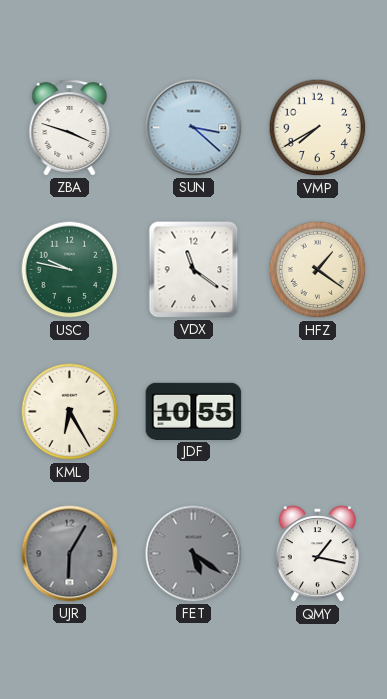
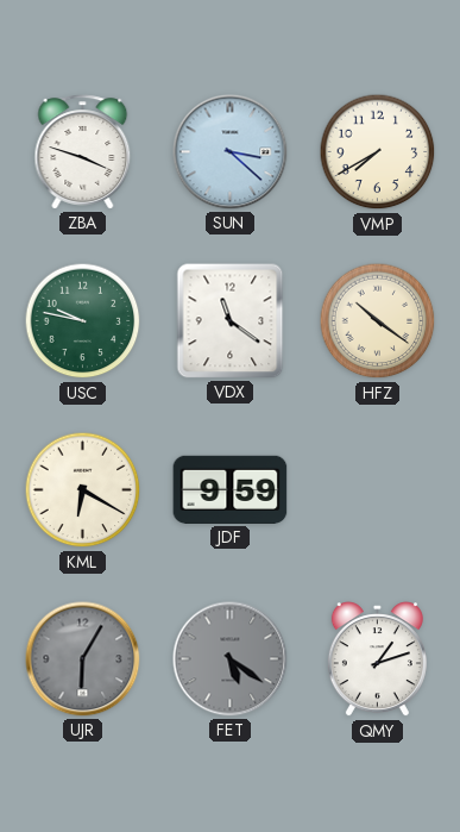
HFZ: 1:21 -> 10:21
KML: 6:25 -> 6:20
JDF: 10:55 -> 9:59
QMY: 1:17 -> 1:12
